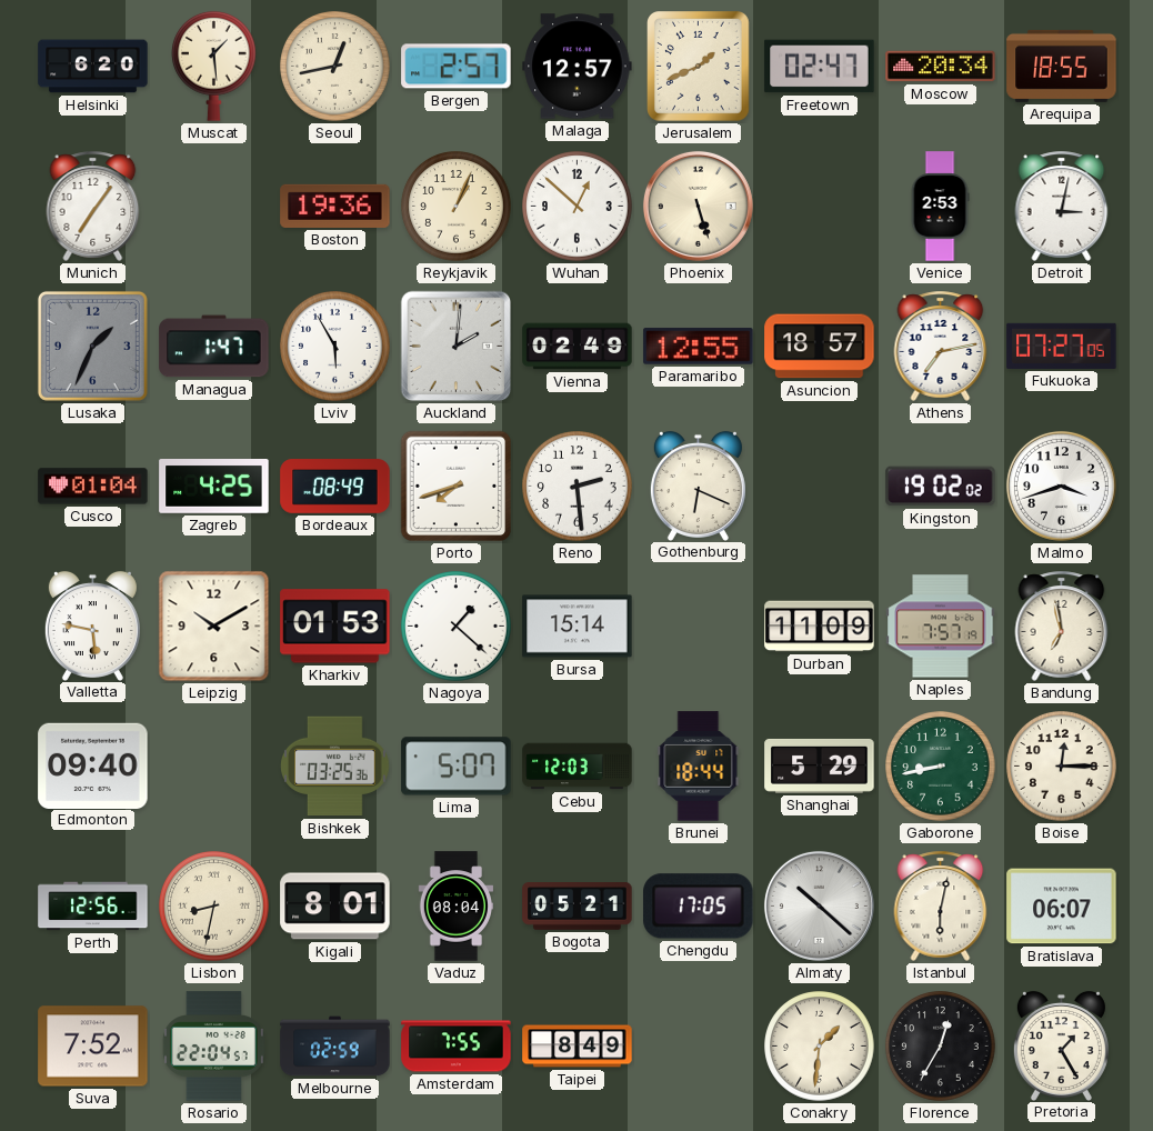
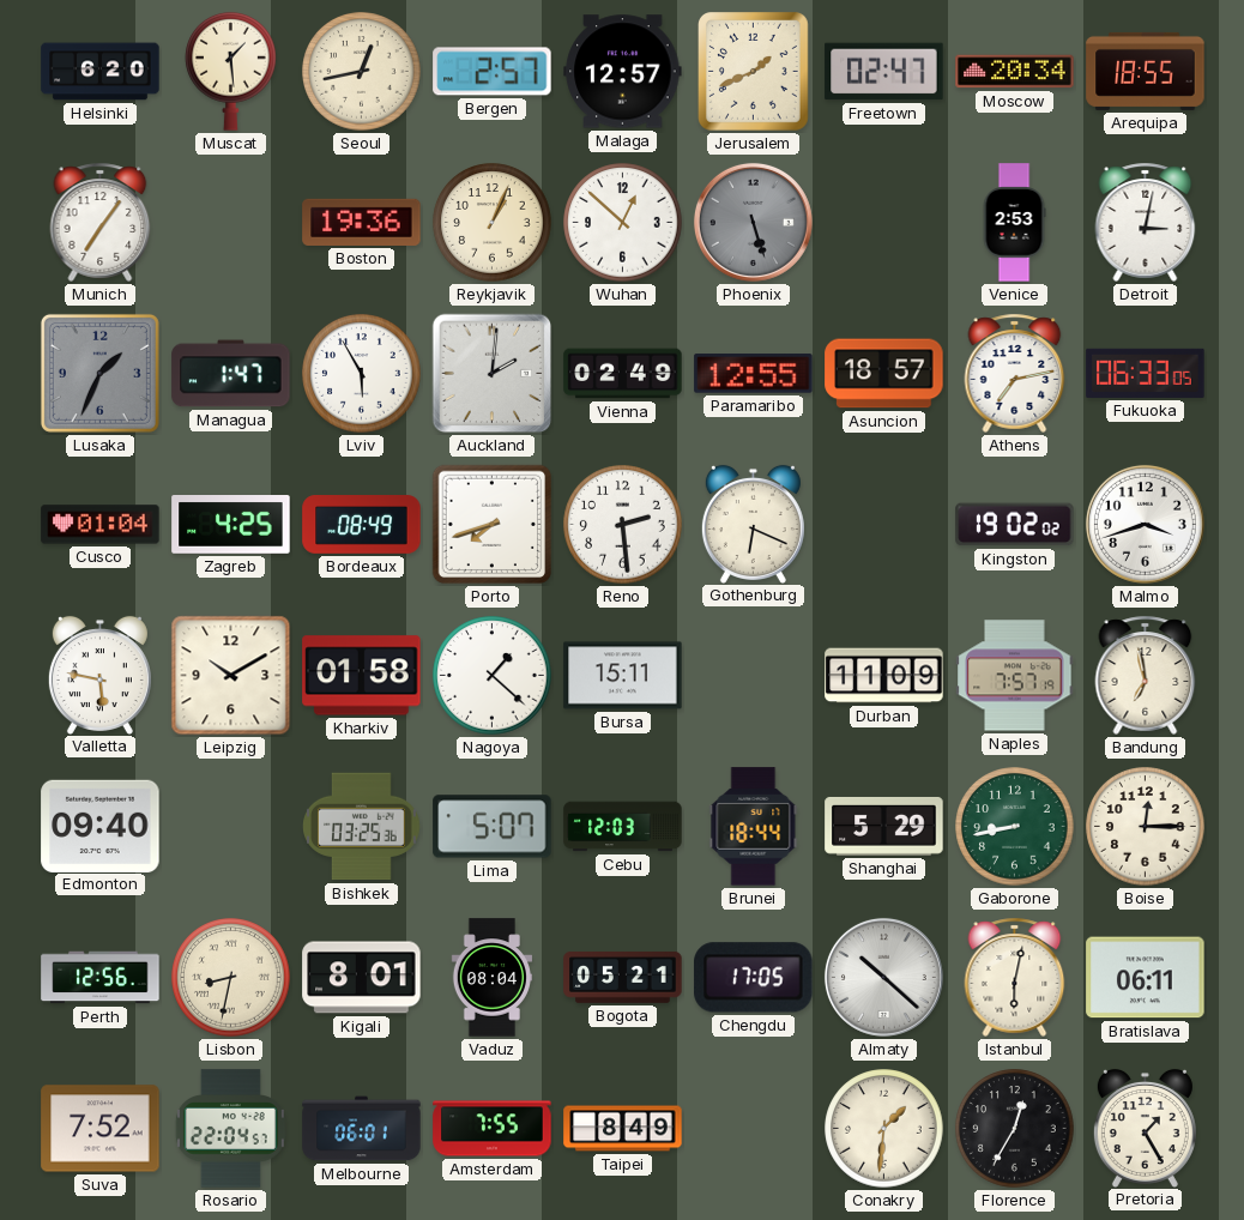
Phoenix dial: cream -> grey
Fukuoka: 07:27 -> 06:33
Kharkiv: 01:53 -> 01:58
Bursa: 15:14 -> 15:11
Bratislava: 06:07 -> 06:11
Melbourne: 02:59 -> 06:01
